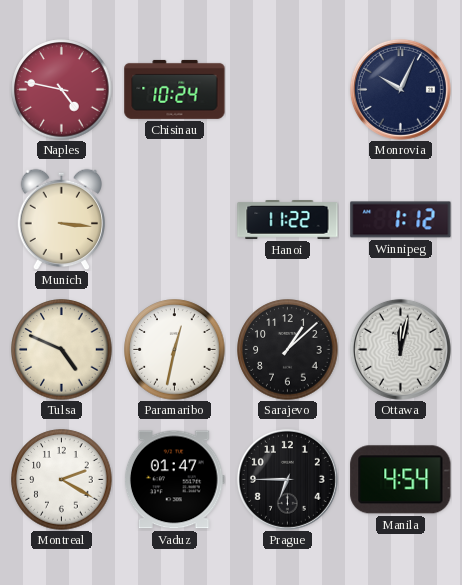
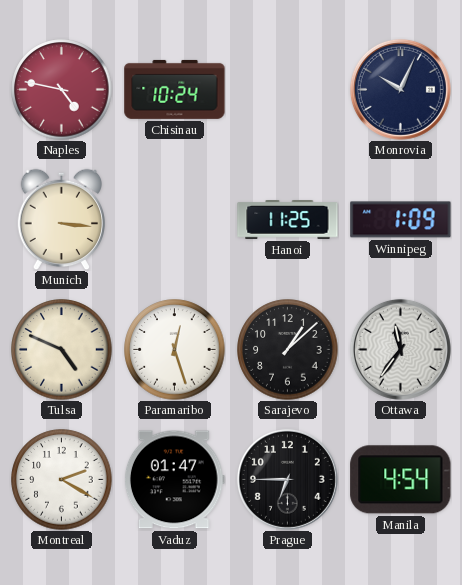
Hanoi: 11:22 -> 11:25
Winnipeg: 1:12 -> 1:09
Paramaribo: 12:32 -> 12:27
Ottawa: 12:02 -> 11:36
